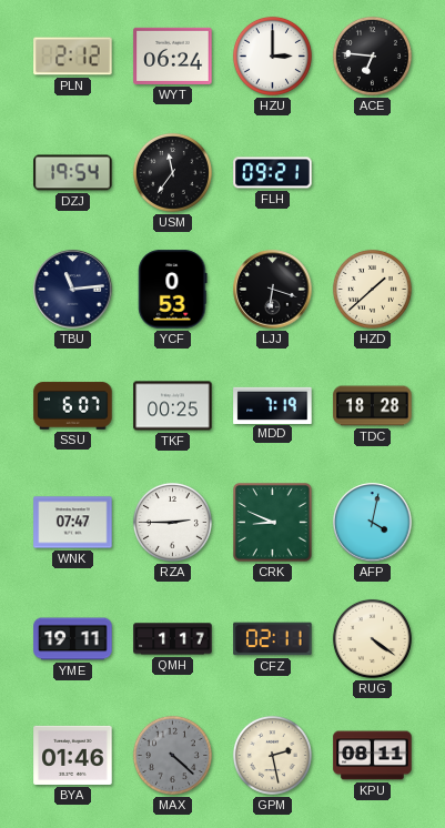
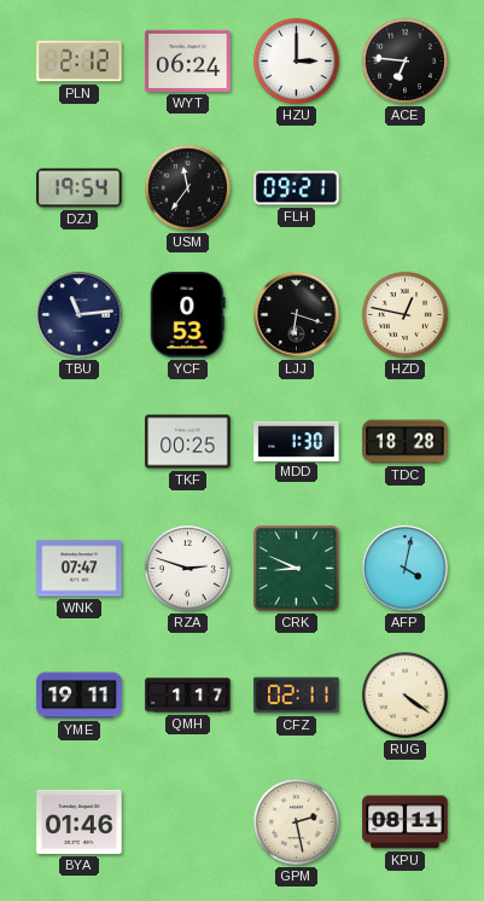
HZD: 1:38 -> 12:47
SSU: 6:07 -> none
MDD: 7:19 -> 1:30
RZA: 2:45 -> 2:48
MAX: 4:22 -> none
